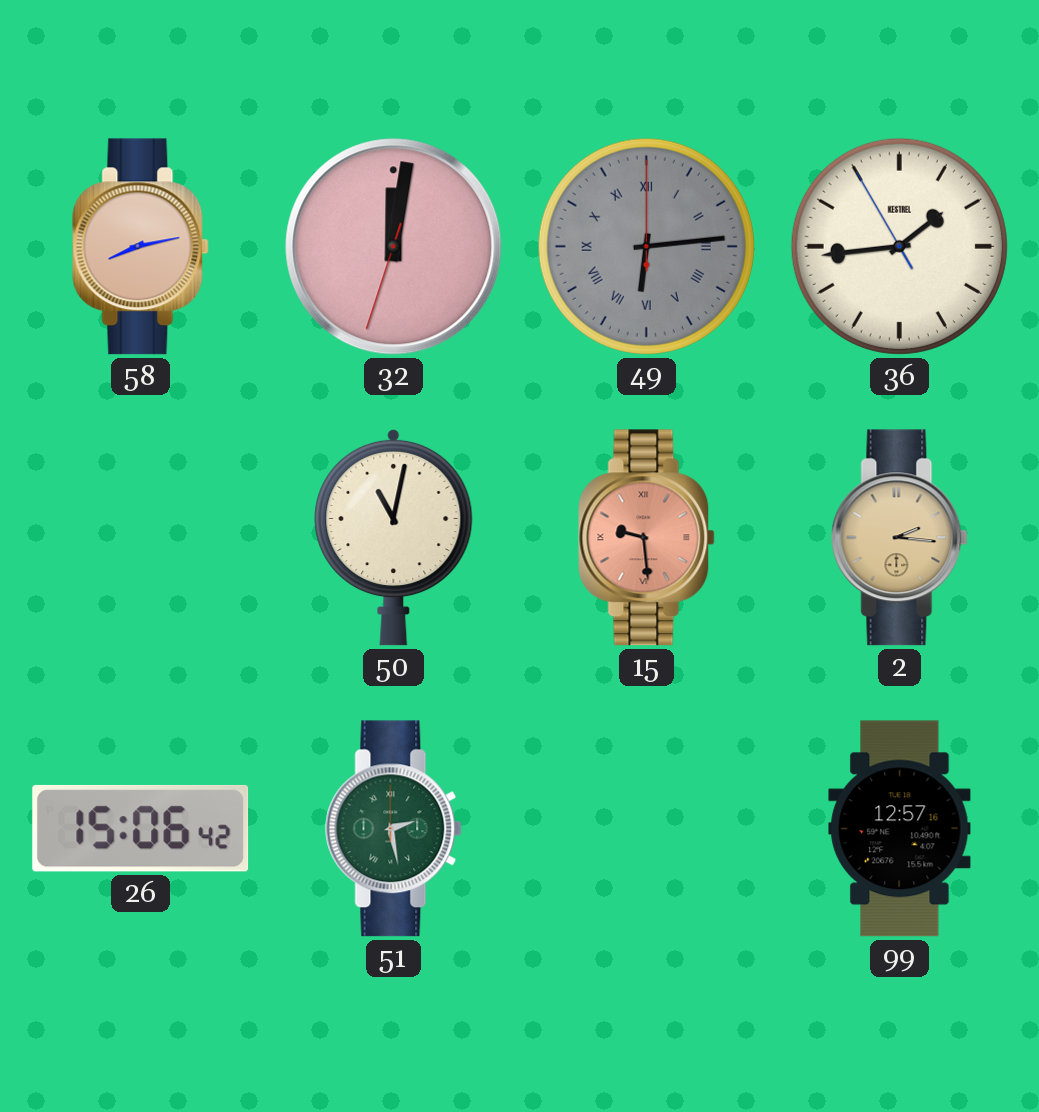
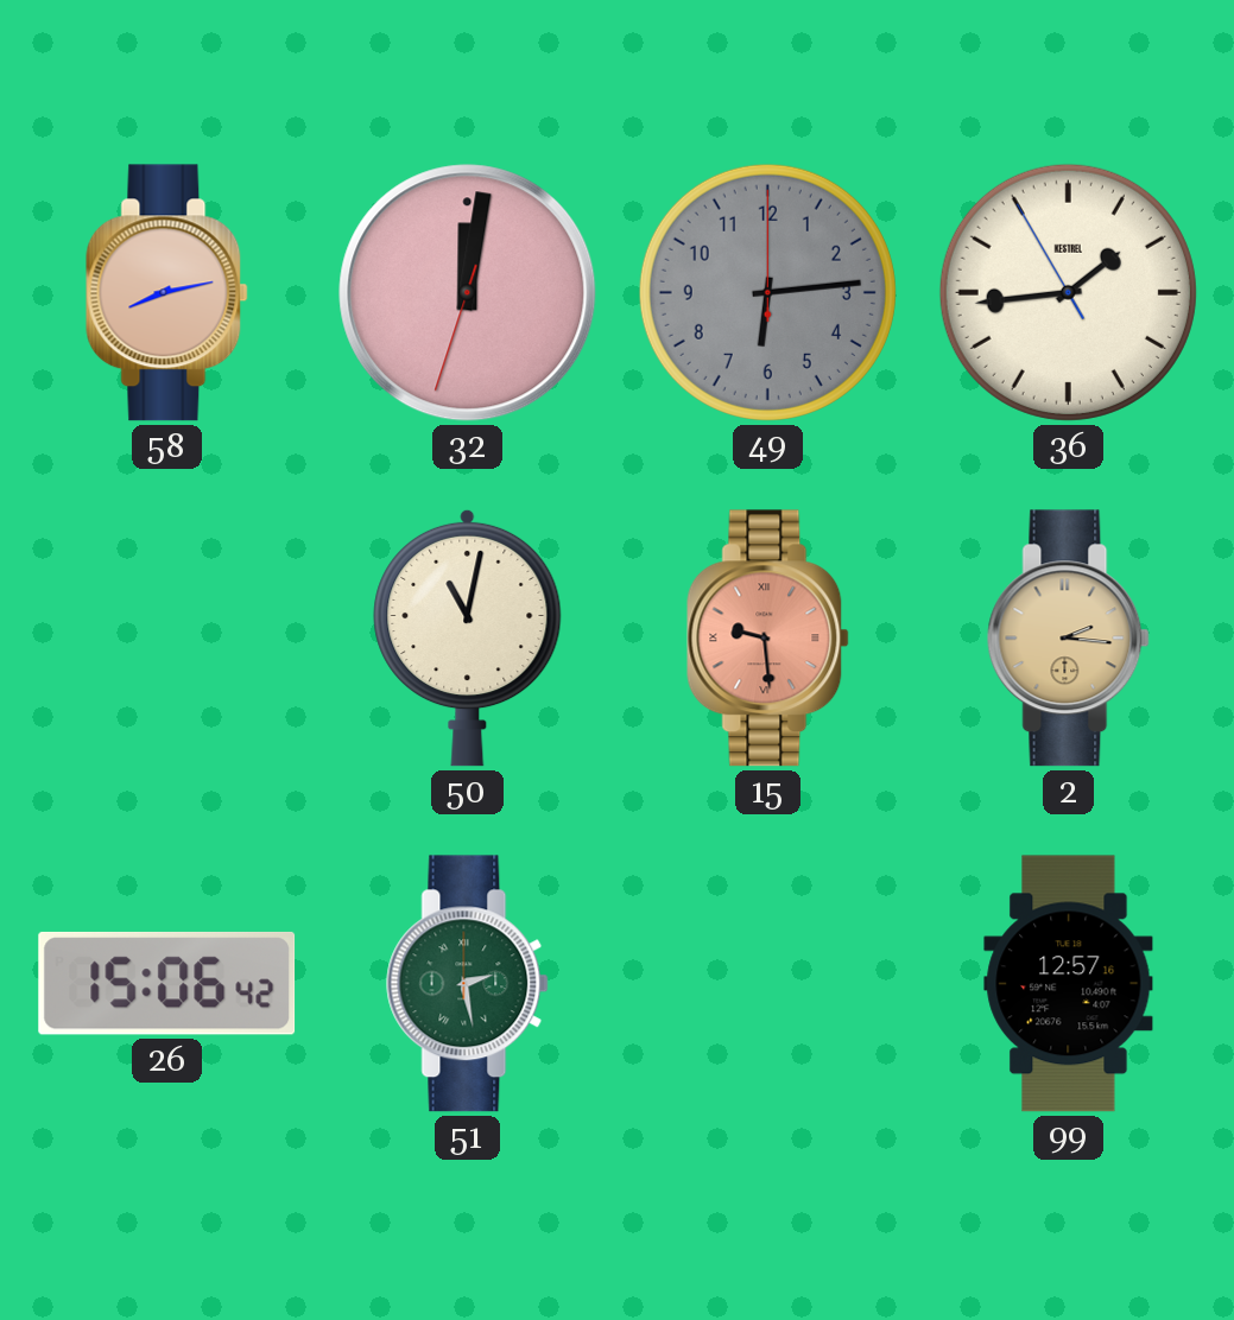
49 numerals: Roman -> Arabic
